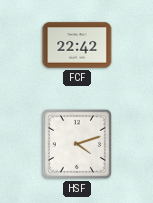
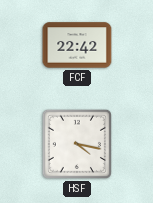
HSF: 4:12 -> 4:17
